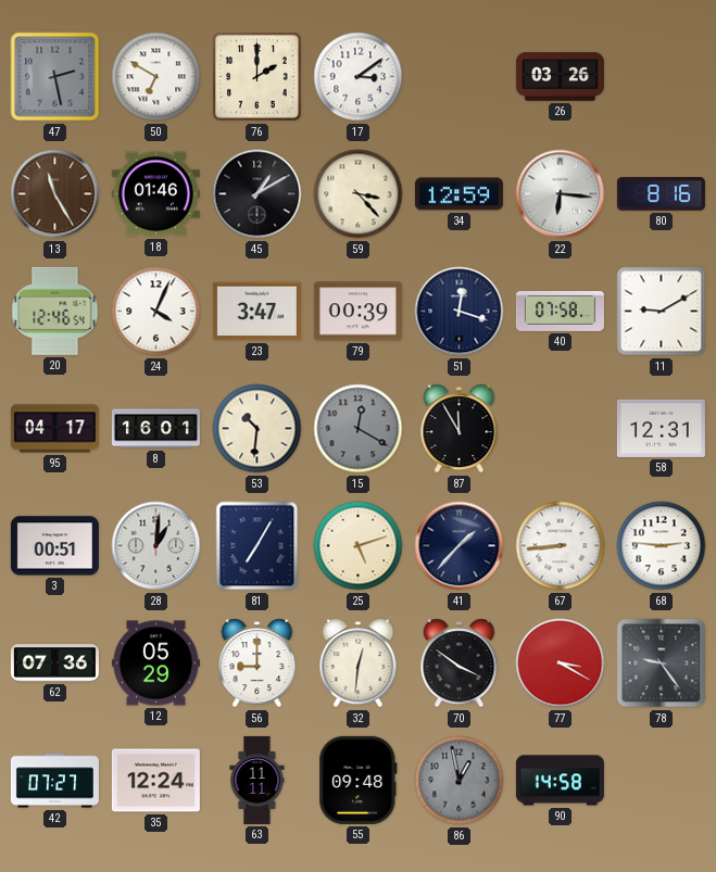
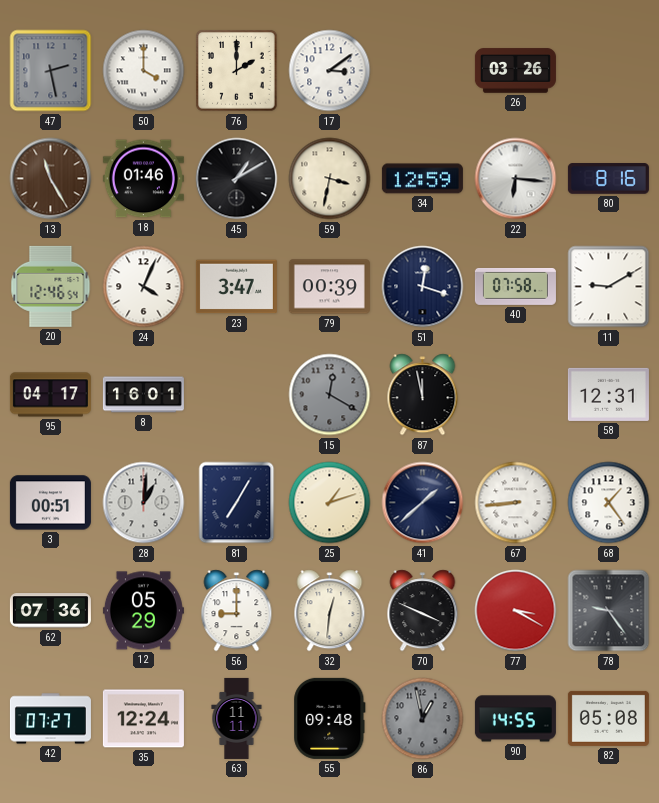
50: 6:50 -> 4:00
59: 3:23 -> 3:32
53: 10:31 -> none
87: 11:55 -> 11:58
25: 5:12 -> 1:12
41: 1:37 -> 1:38
68: 2:46 -> 1:24
70: 3:51 -> 3:49
90: 14:58 -> 14:55
82: none -> 05:08
